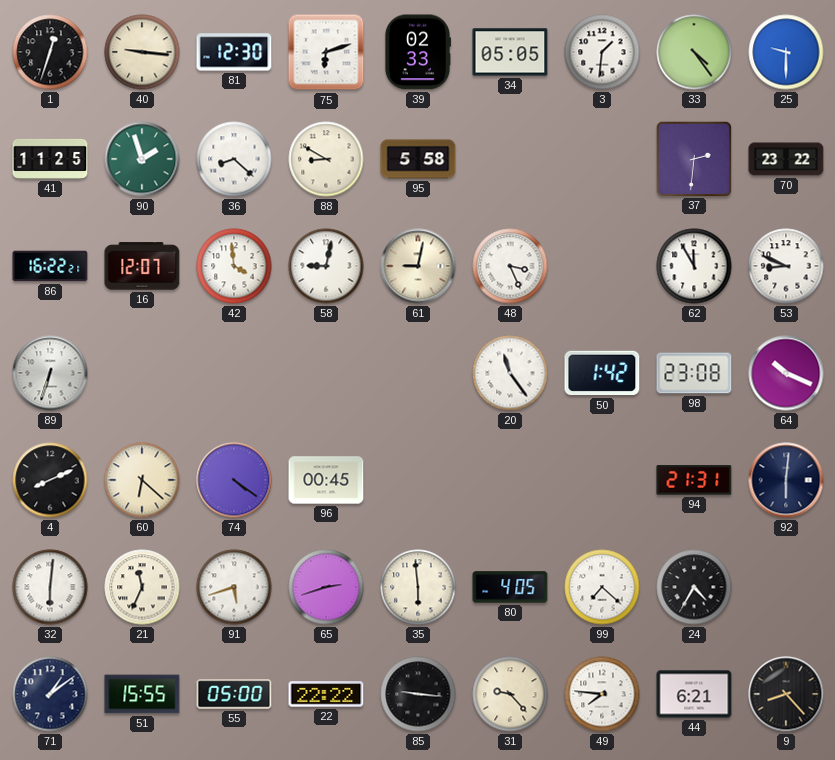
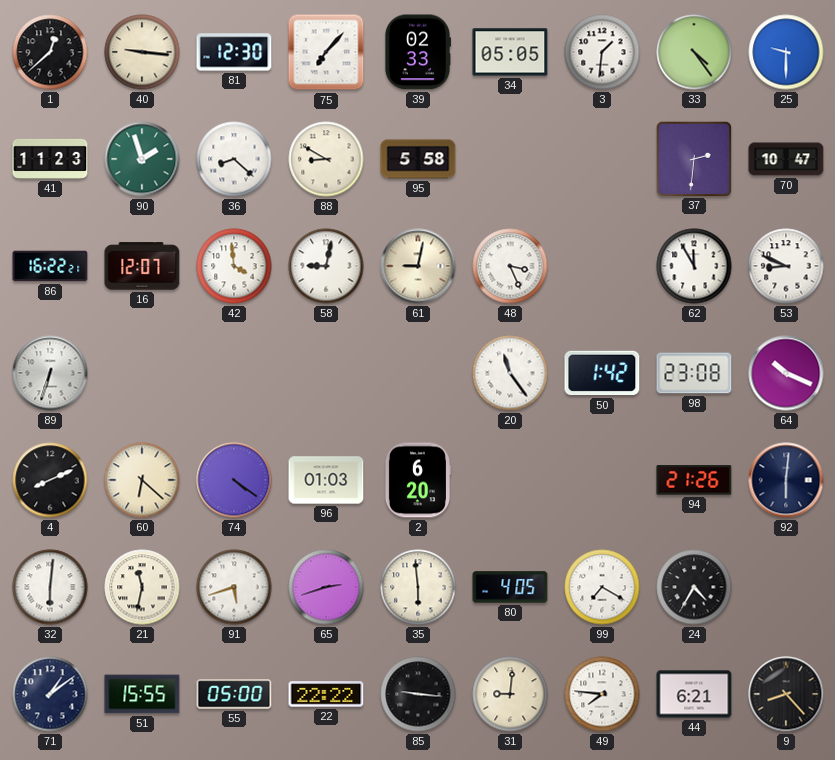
1: 12:33 -> 12:38
75: 6:12 -> 7:07
41: 11:25 -> 11:23
70: 23:22 -> 10:47
96: 00:45 -> 01:03
2: none -> 6:20
94: 21:31 -> 21:26
21: 11:34 -> 11:32
99: 7:22 -> 7:20
31: 9:23 -> 9:01
